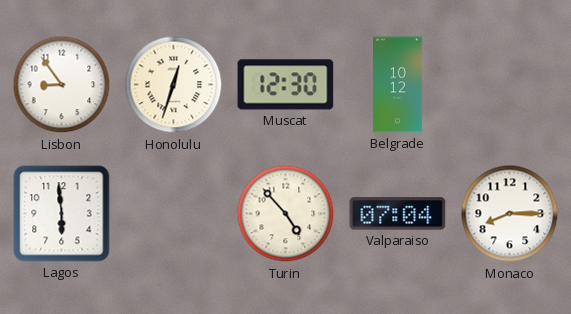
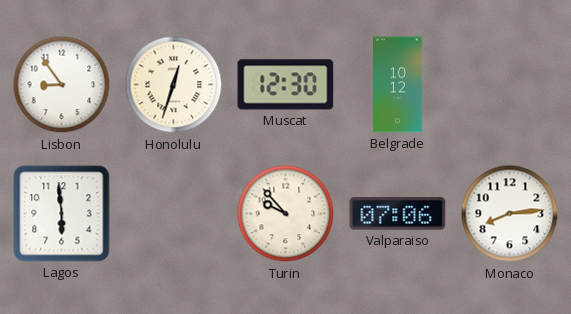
Turin: 4:53 -> 9:53
Valparaiso: 07:04 -> 07:06
Monaco: 8:15 -> 8:14
